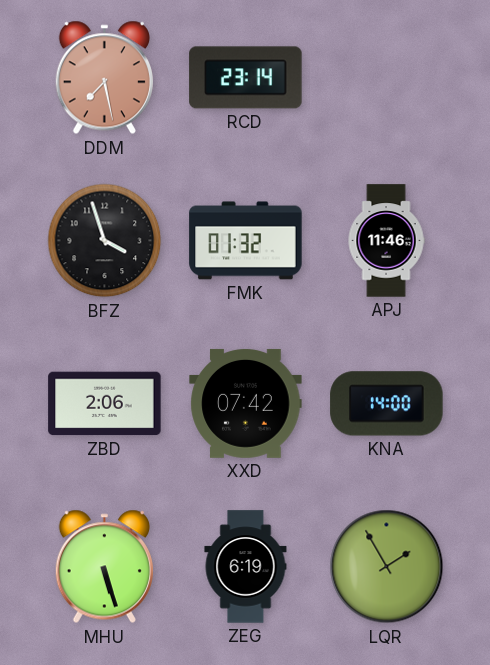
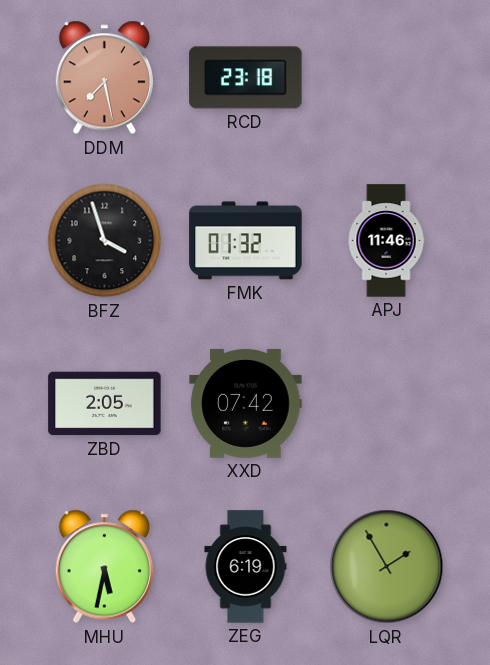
RCD: 23:14 -> 23:18
ZBD: 2:06 -> 2:05
KNA: 14:00 -> none
MHU: 5:27 -> 5:32
